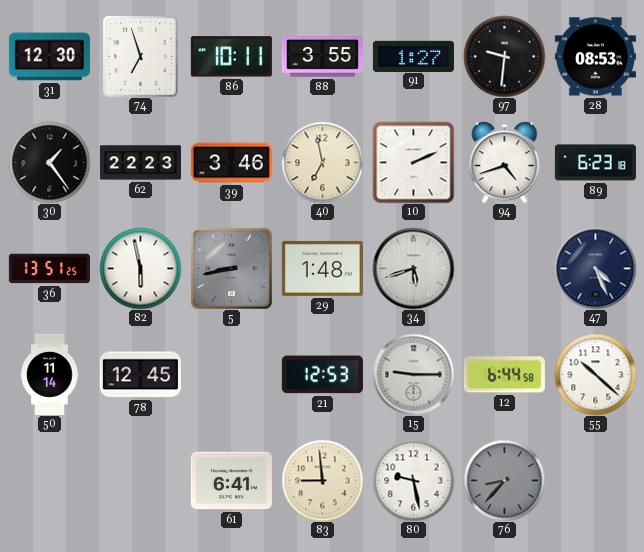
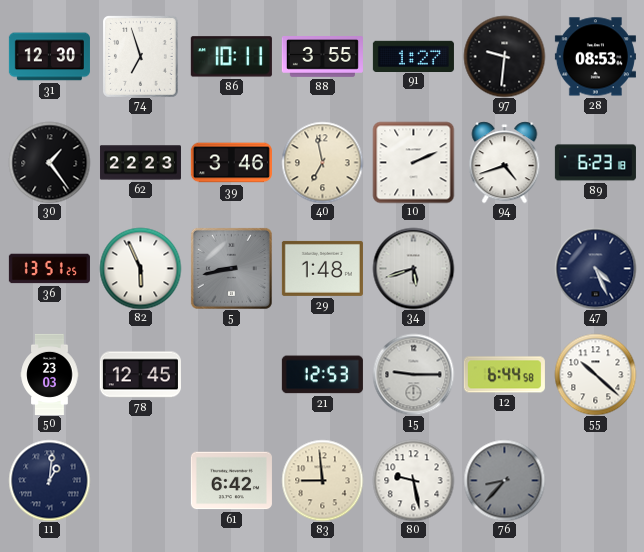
82: 5:58 -> 5:56
50: 11:14 -> 23:03
11: none -> 1:01
61: 6:41 -> 6:42
